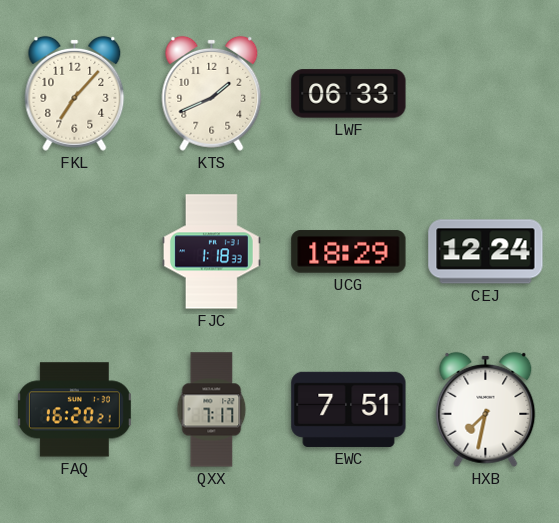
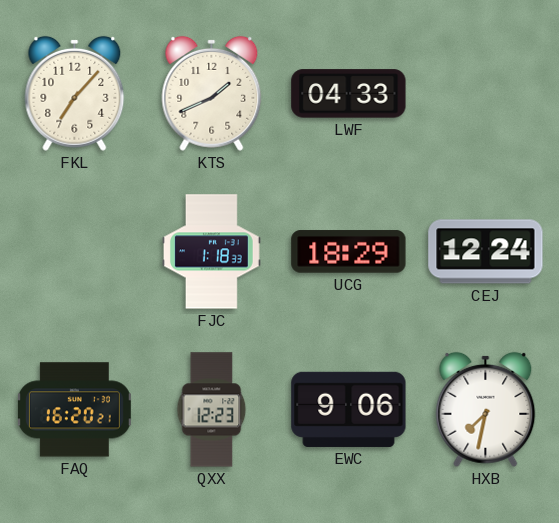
LWF: 06:33 -> 04:33
QXX: 7:17 -> 12:23
EWC: 7:51 -> 9:06
